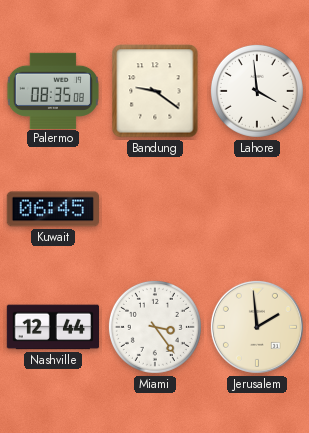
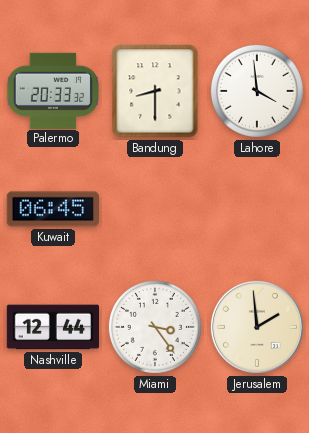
Palermo: 08:35 -> 20:33
Bandung: 9:21 -> 8:30
